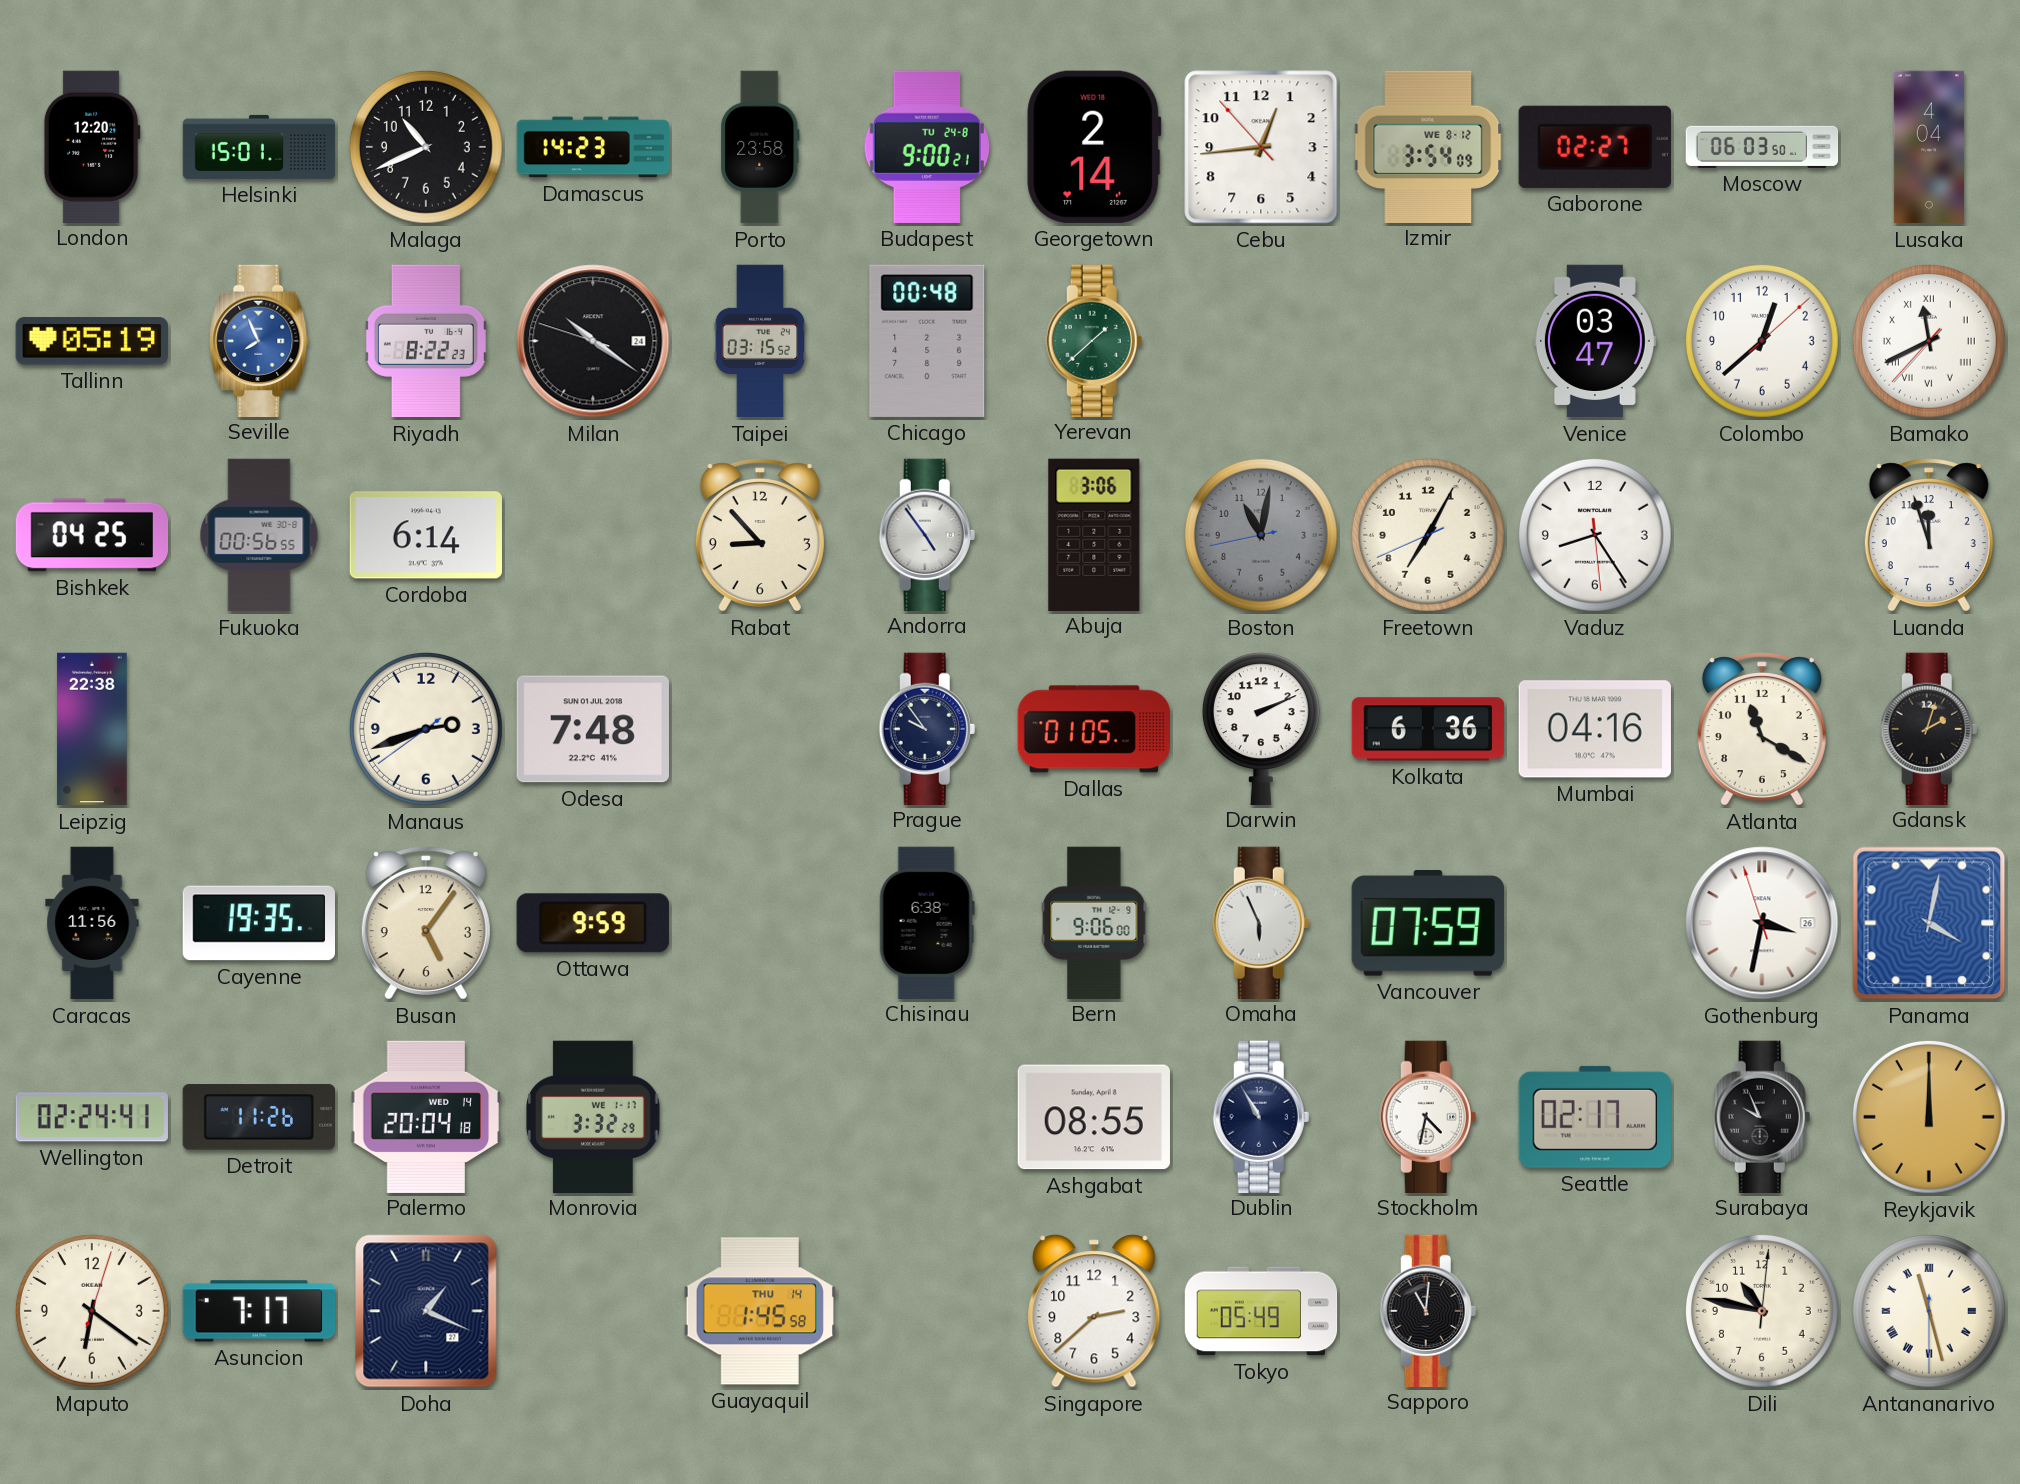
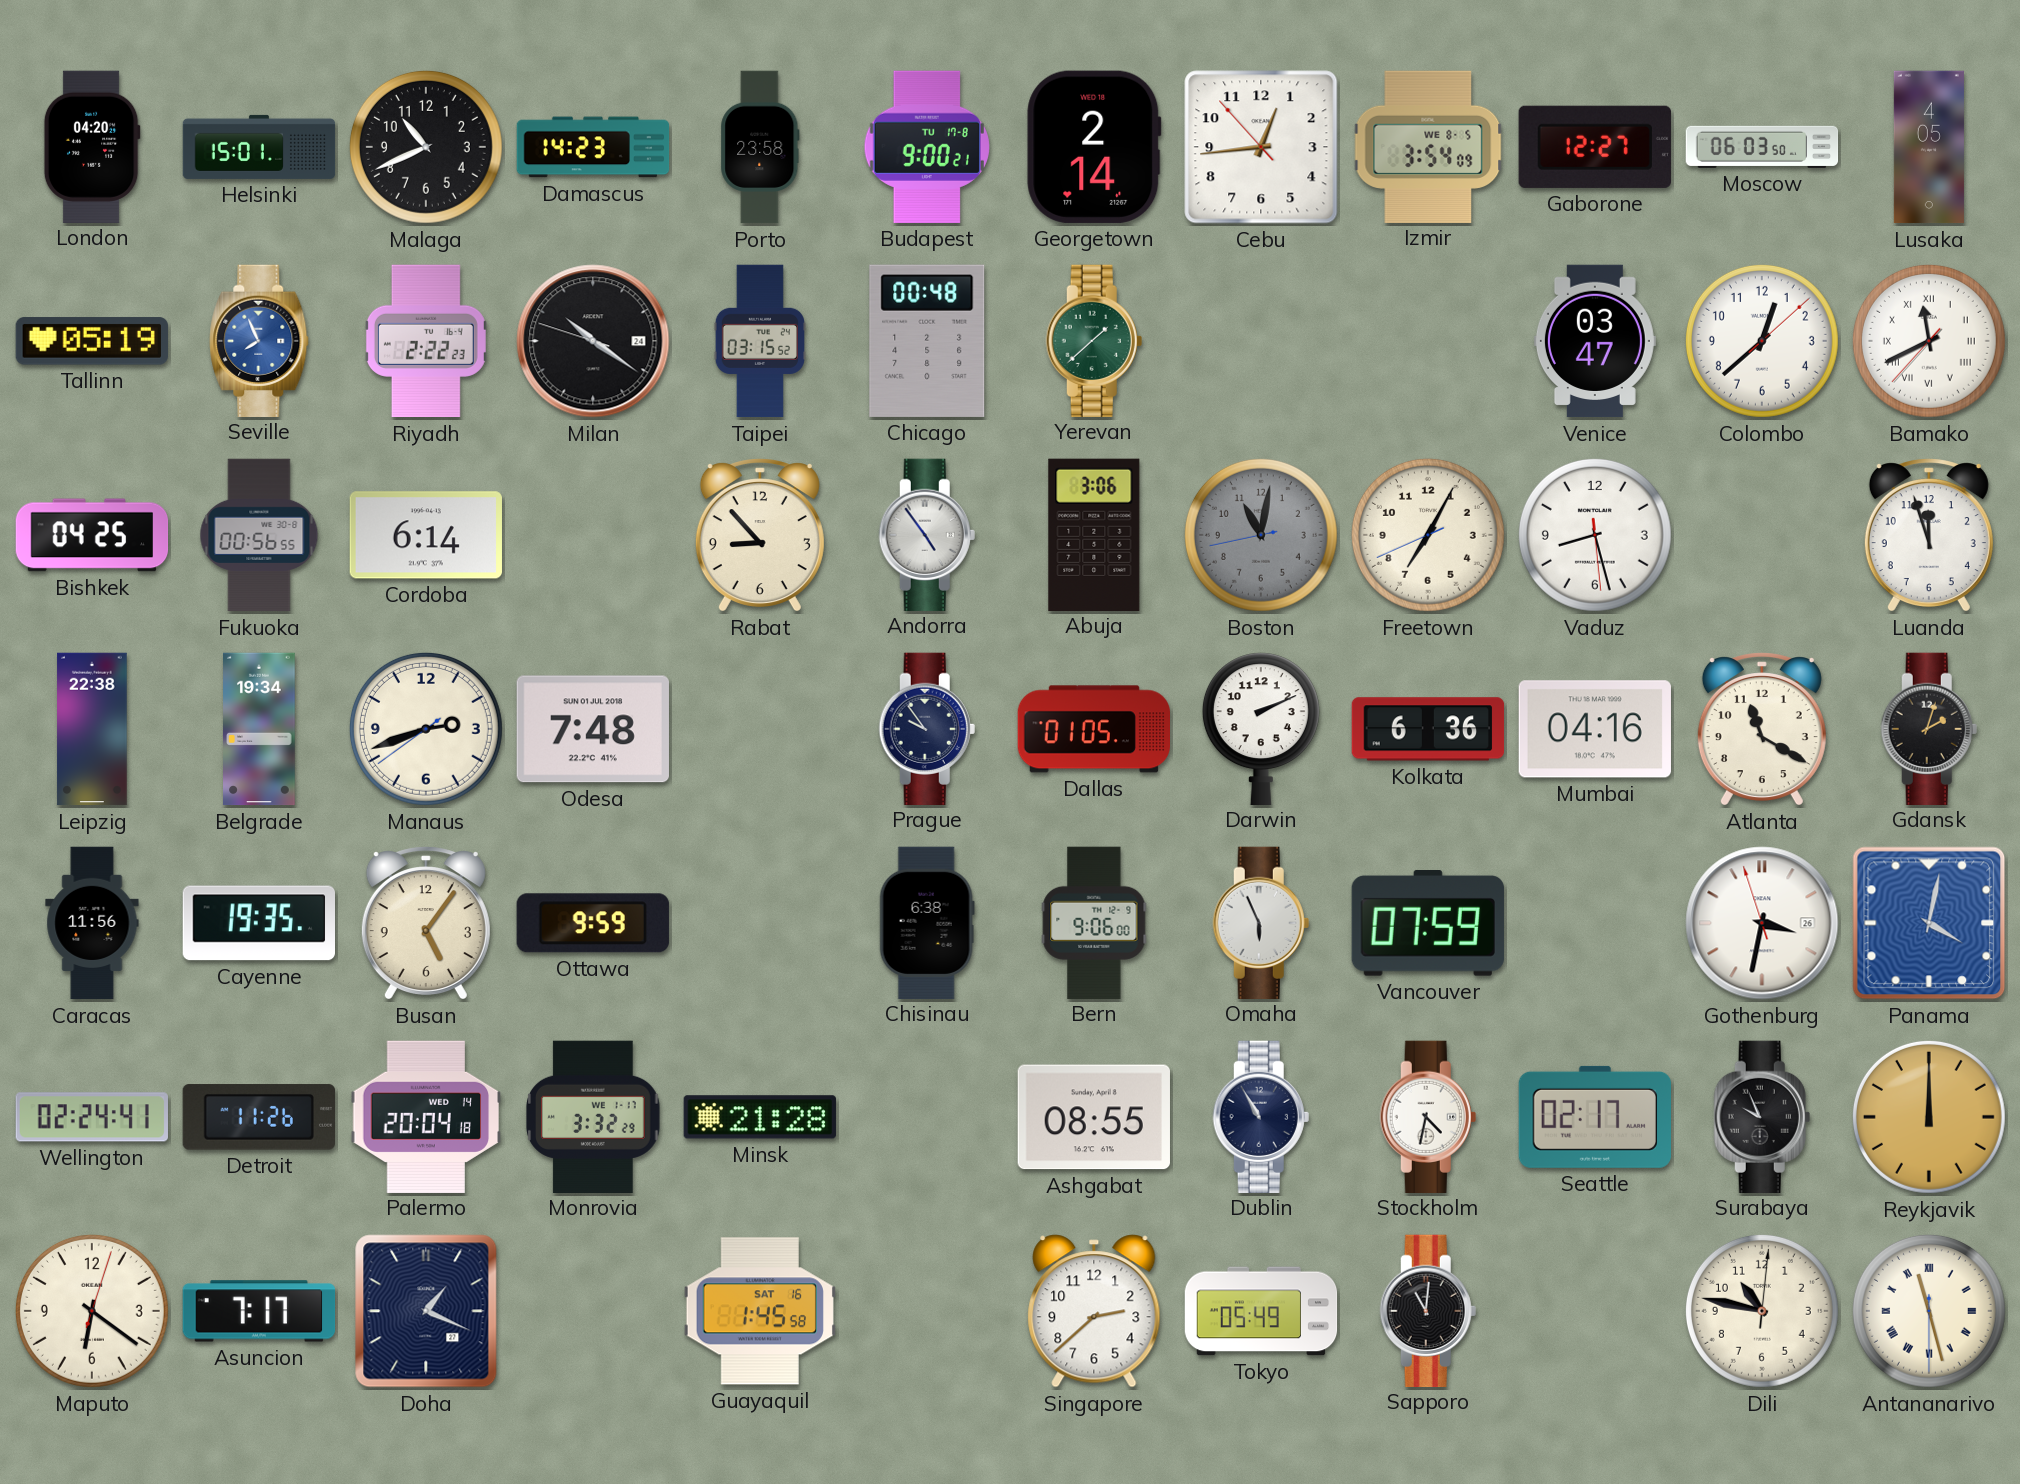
London: 12:20 -> 04:20
Budapest date: TU 24-8 -> TU 17-8
Izmir date: WE 8-12 -> WE 8-5
Gaborone: 02:27 -> 12:27
Lusaka: 4:04 -> 4:05
Riyadh: 8:22 -> 2:22
Vaduz: 8:24 -> 8:27
Belgrade: none -> 19:34
Minsk: none -> 21:28
Guayaquil date: THU 14 -> SAT 16
